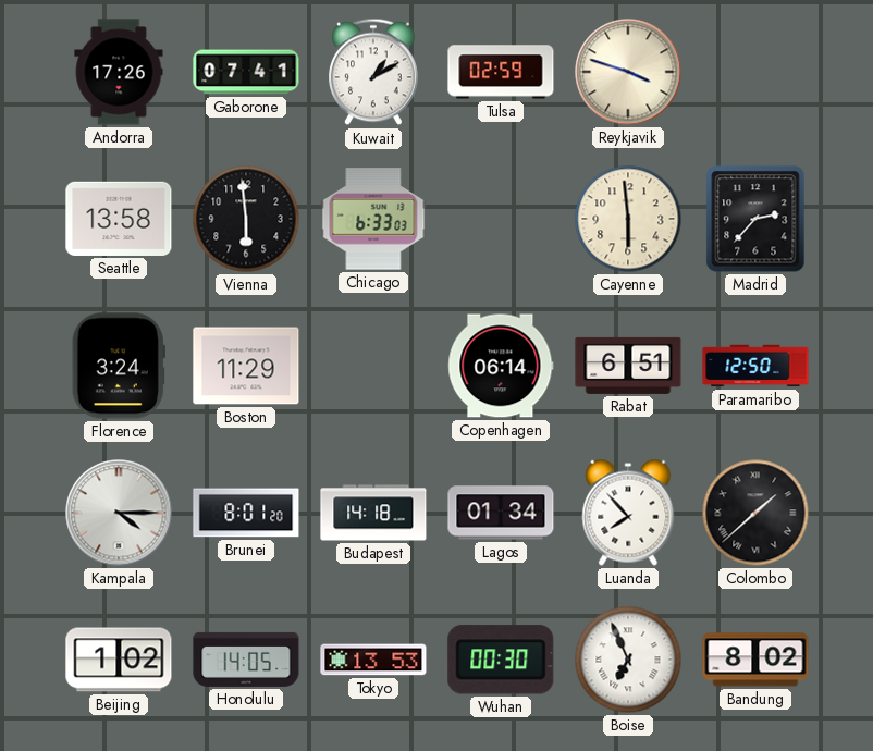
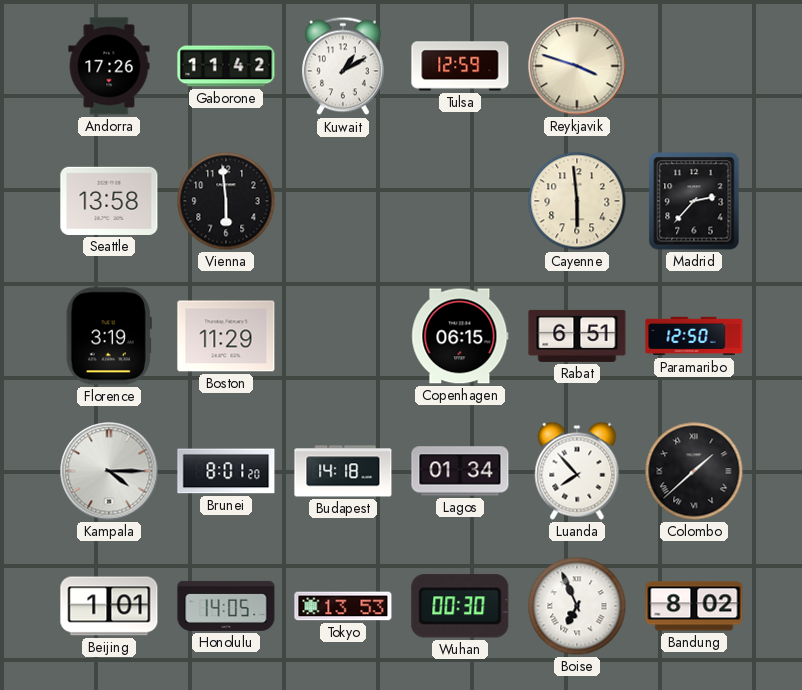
Gaborone: 07:41 -> 11:42
Tulsa: 02:59 -> 12:59
Chicago: 6:33 -> none
Florence: 3:24 -> 3:19
Copenhagen: 06:14 -> 06:15
Beijing: 1:02 -> 1:01
